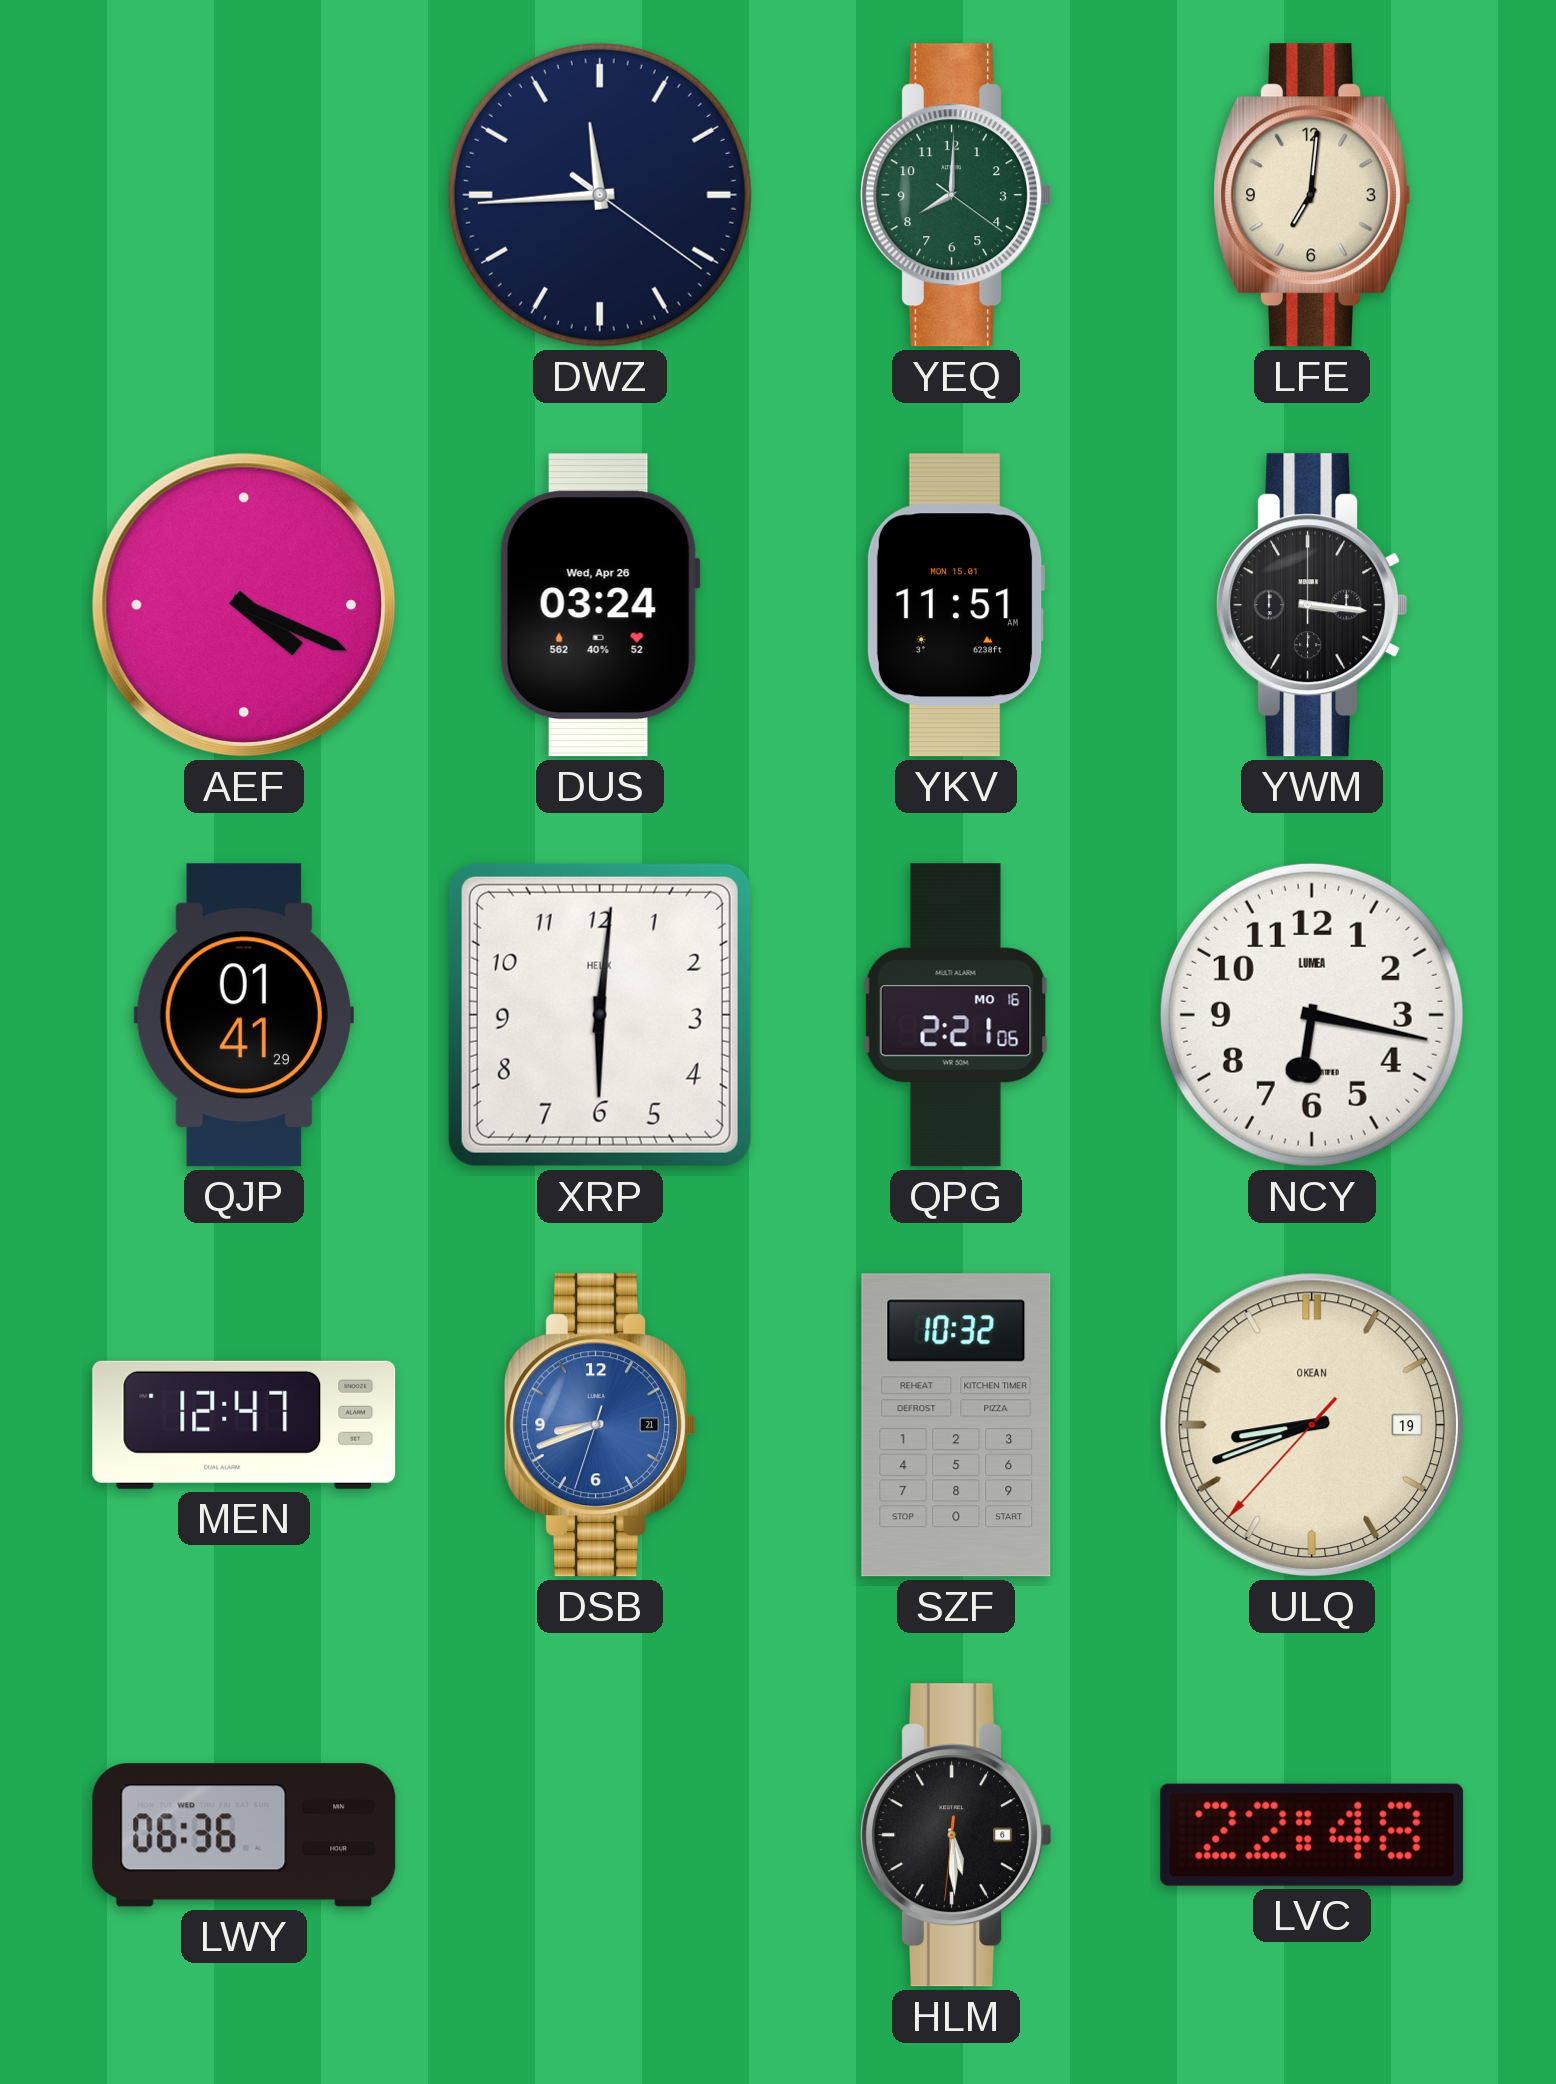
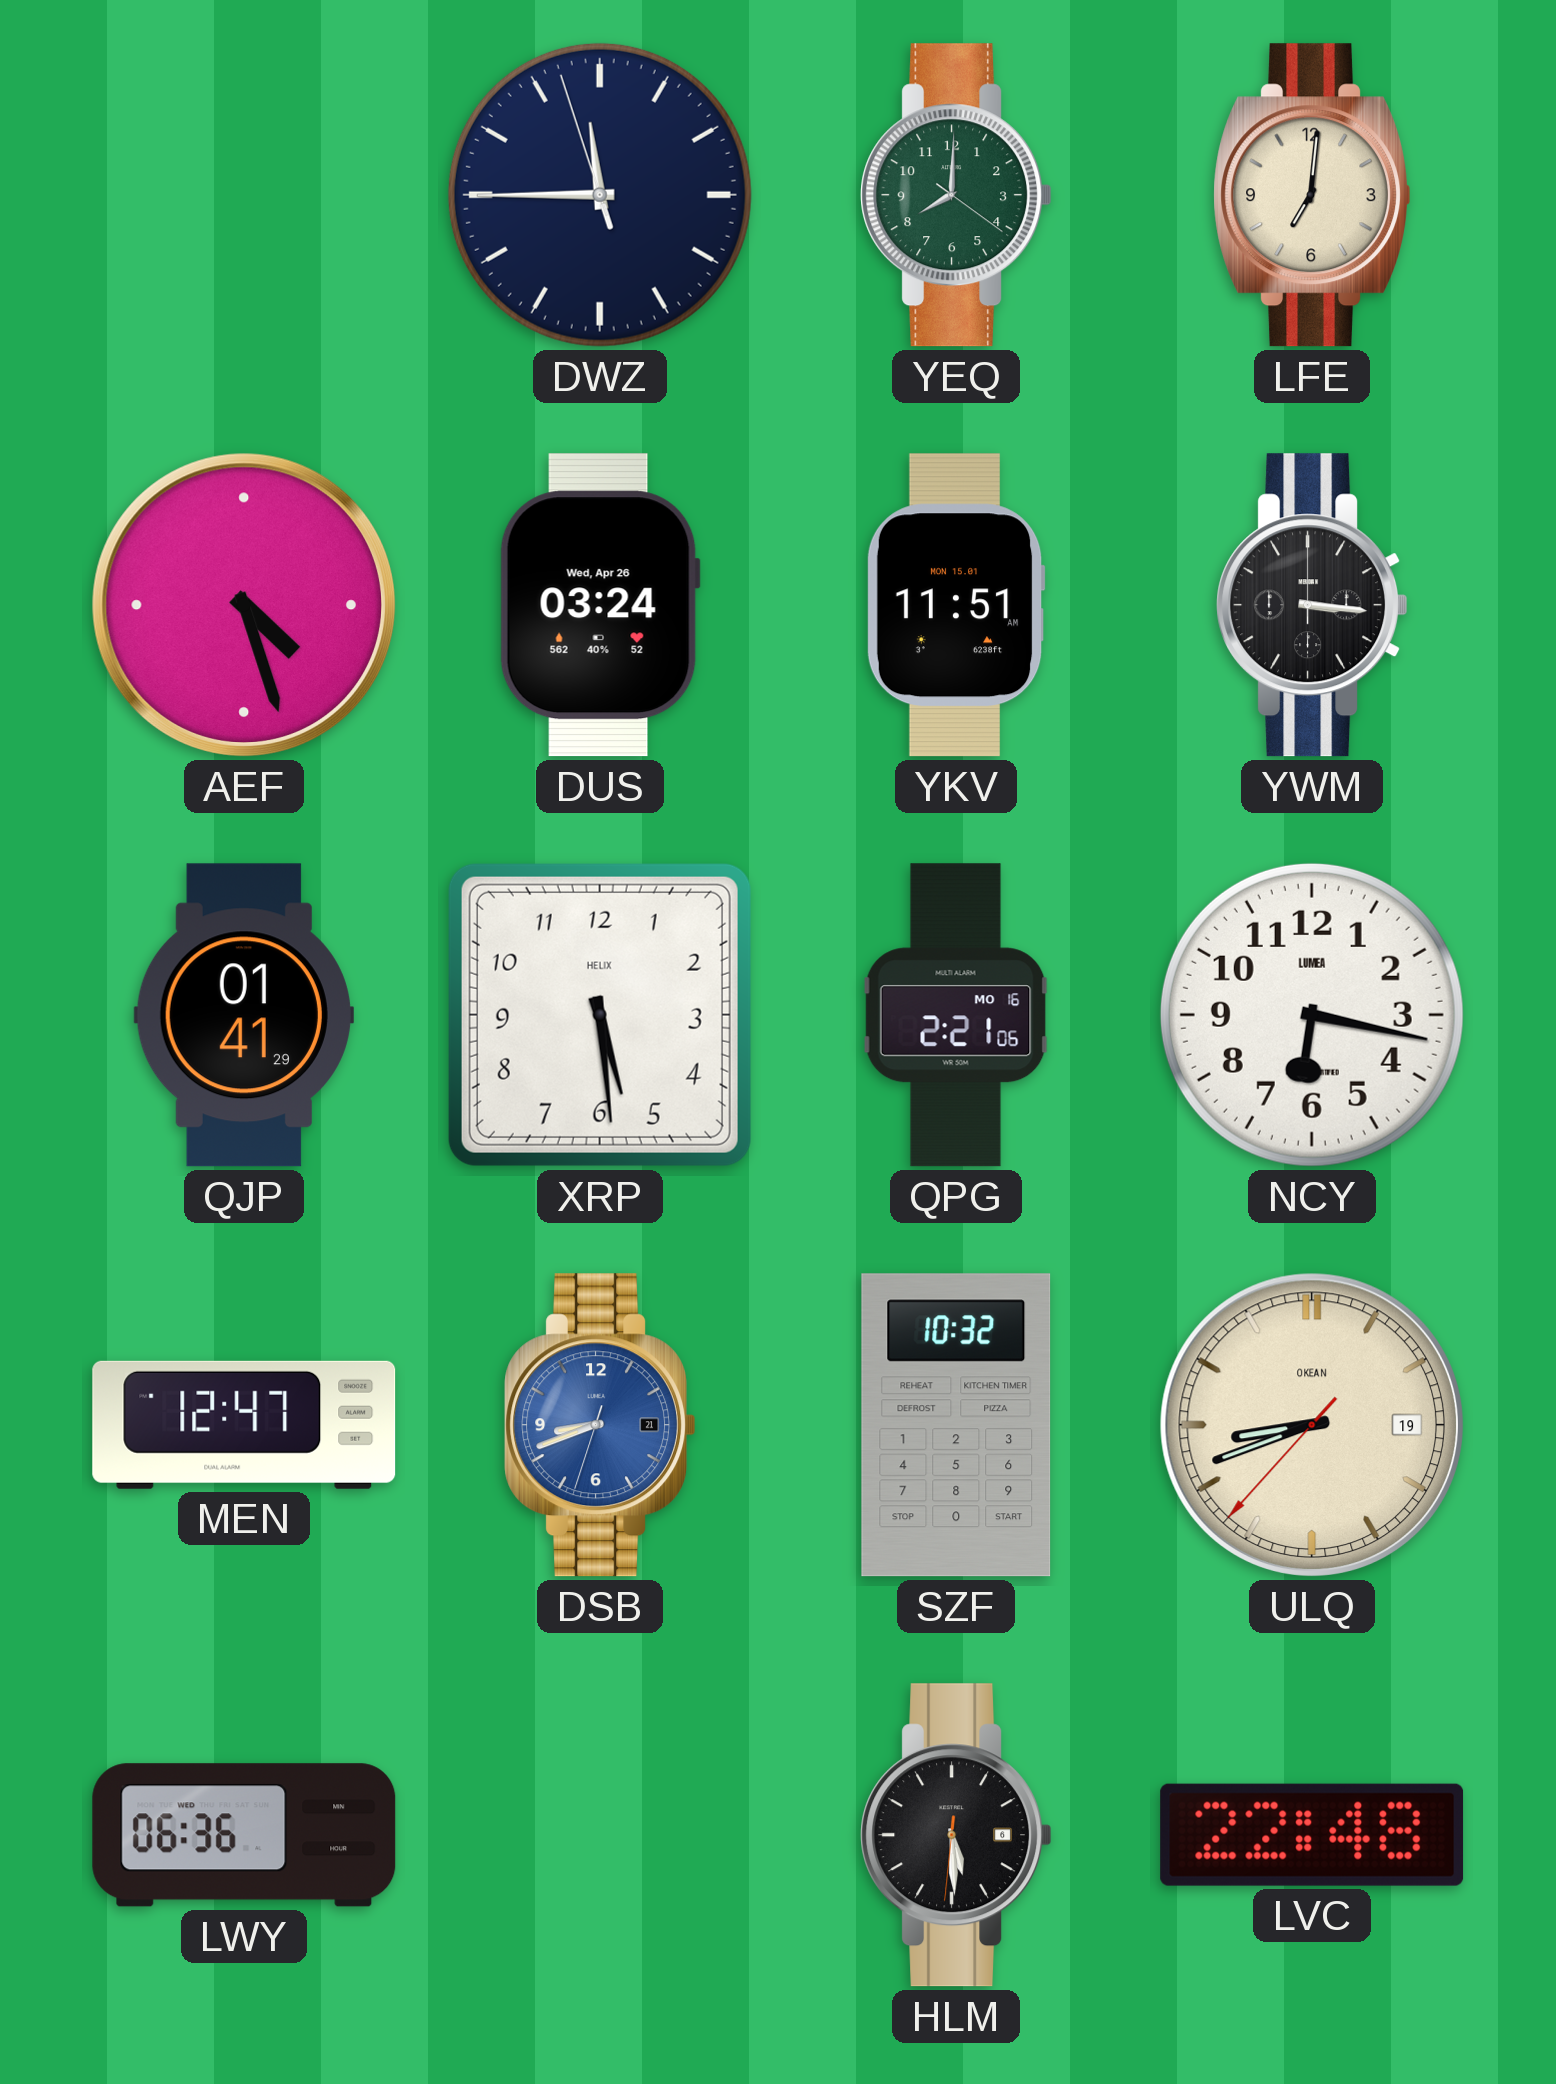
DWZ: 11:44:21 -> 11:44:57
AEF: 4:19 -> 4:27
XRP: 6:01 -> 5:29
